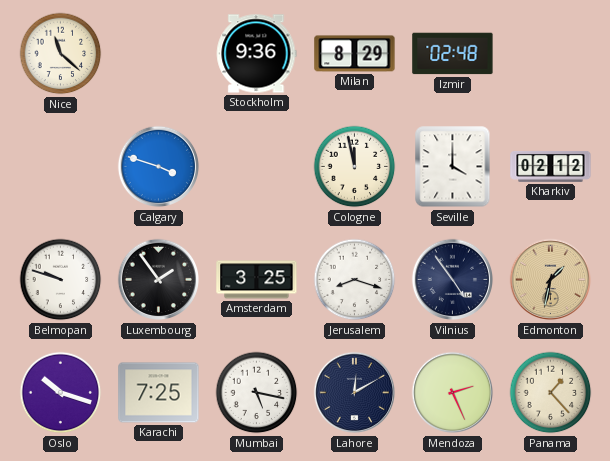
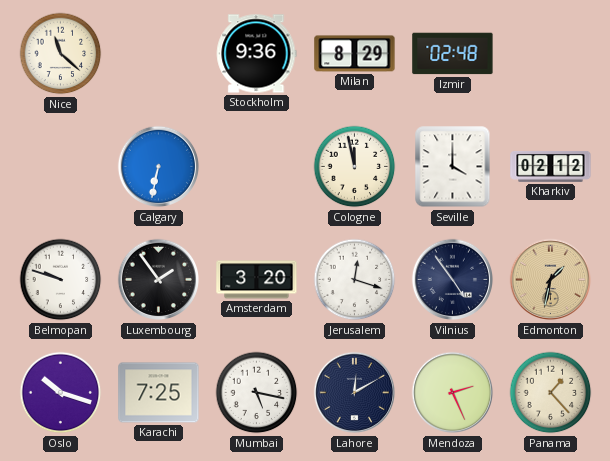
Calgary: 3:48 -> 6:32
Amsterdam: 3:25 -> 3:20
Jerusalem: 8:18 -> 12:18
